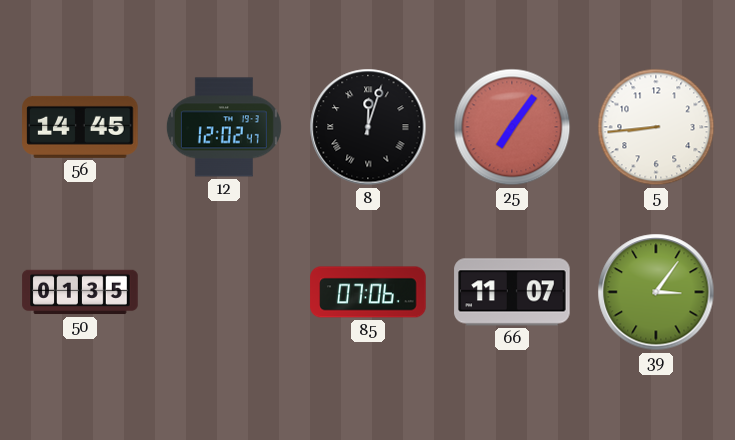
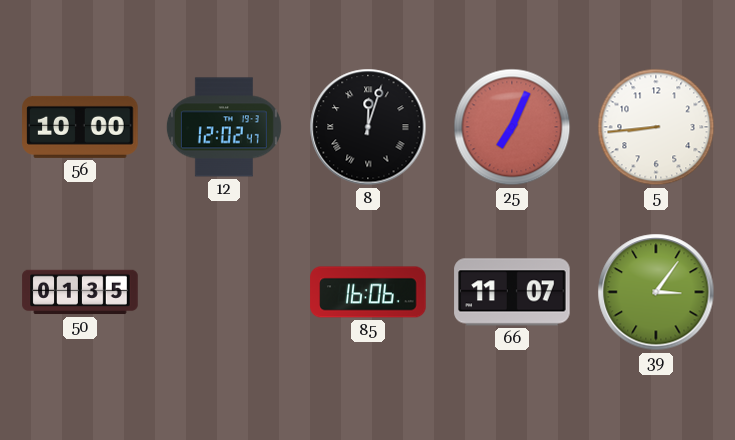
56: 14:45 -> 10:00
25: 7:06 -> 7:04
85: 07:06 -> 16:06
